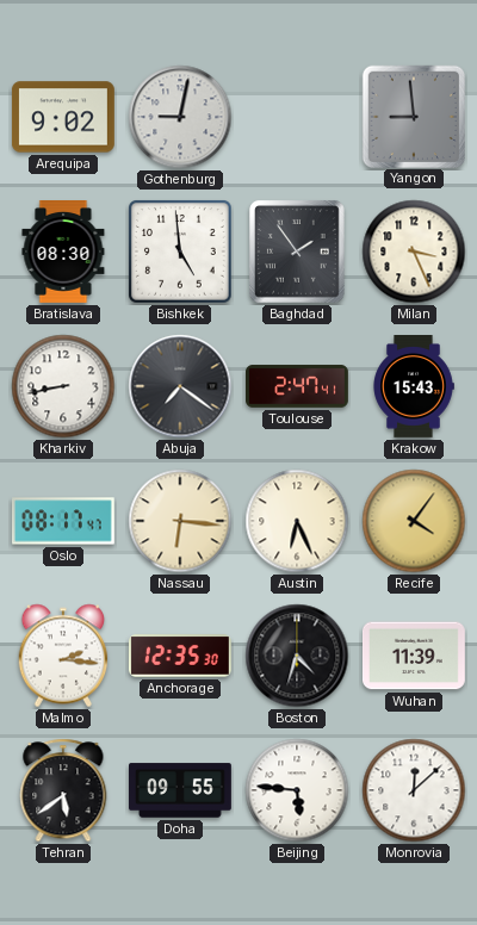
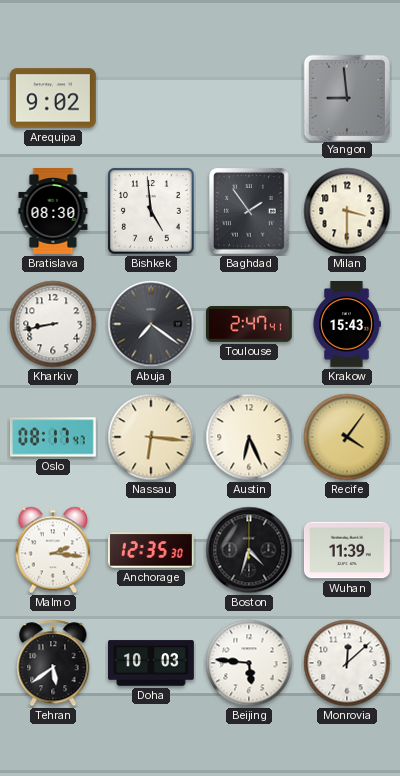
Gothenburg: 9:02 -> none
Milan: 3:26 -> 3:30
Doha: 09:55 -> 10:03
